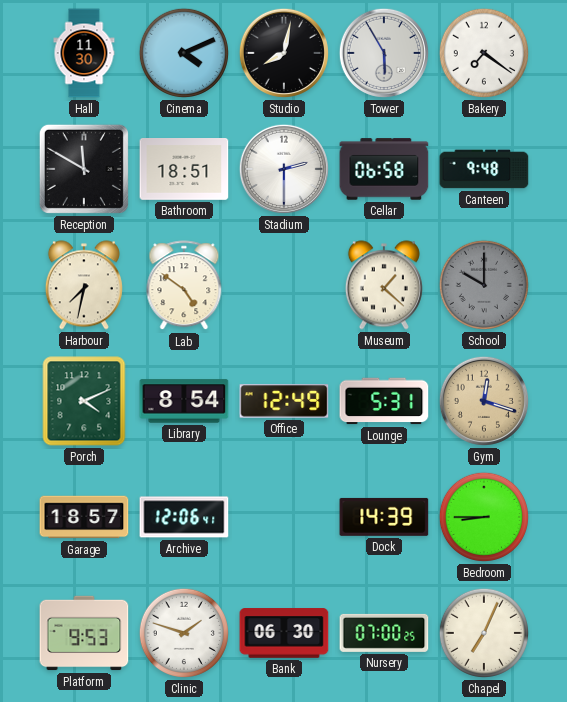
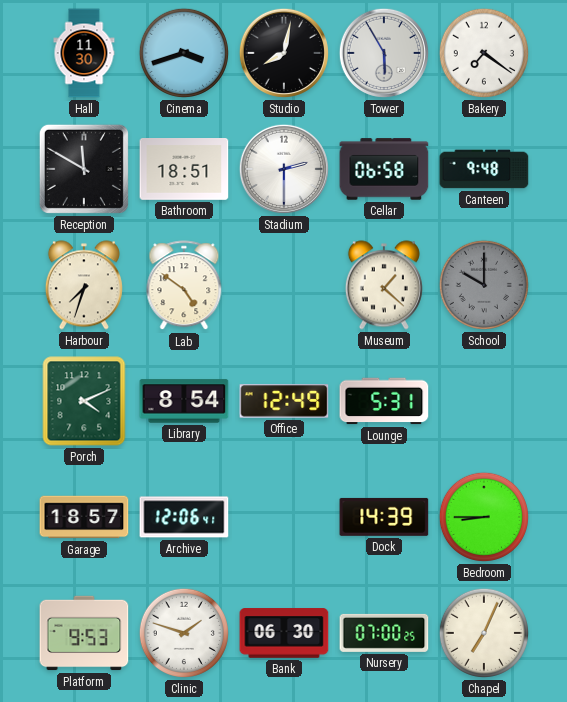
Cinema: 4:11 -> 3:42
Harbour: 7:32 -> 7:33
Gym: 12:18 -> none
